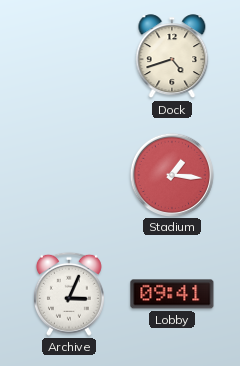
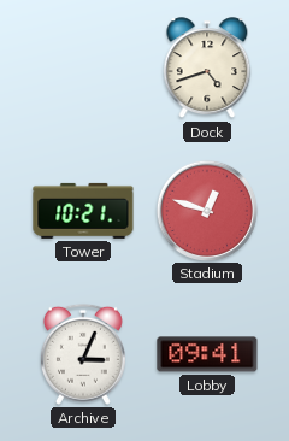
Tower: none -> 10:21
Stadium: 1:16 -> 12:48
